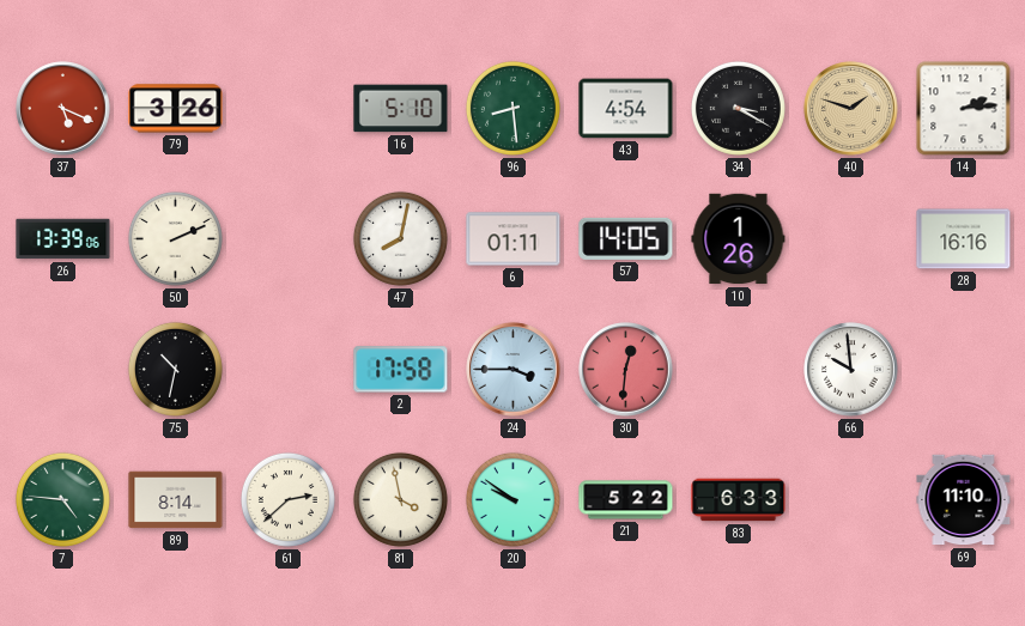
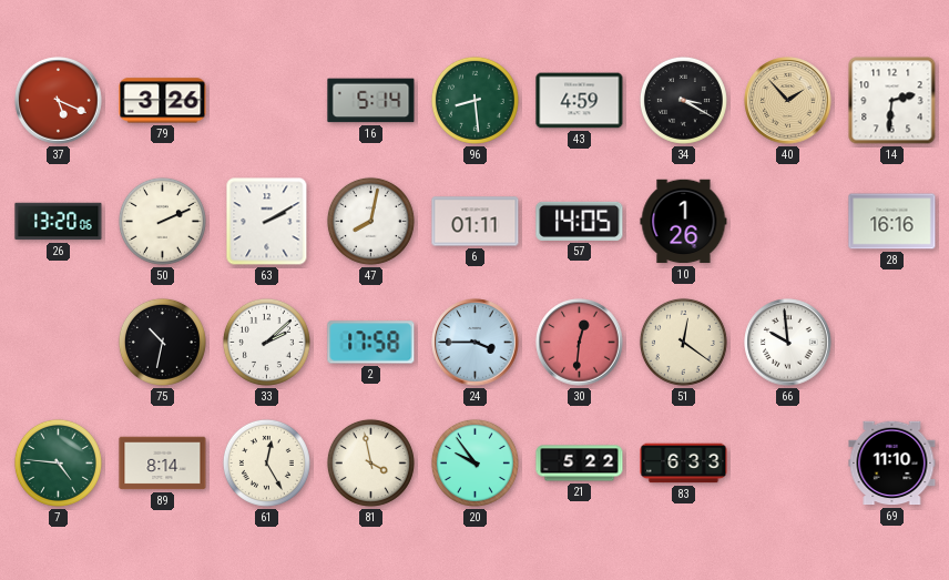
16: 5:10 -> 5:14
43: 4:54 -> 4:59
40: 1:48 -> 1:53
14: 2:14 -> 2:31
26: 13:39 -> 13:20
63: none -> 2:10
33: none -> 2:08
51: none -> 12:21
61: 2:38 -> 12:25
20: 9:51 -> 9:54
